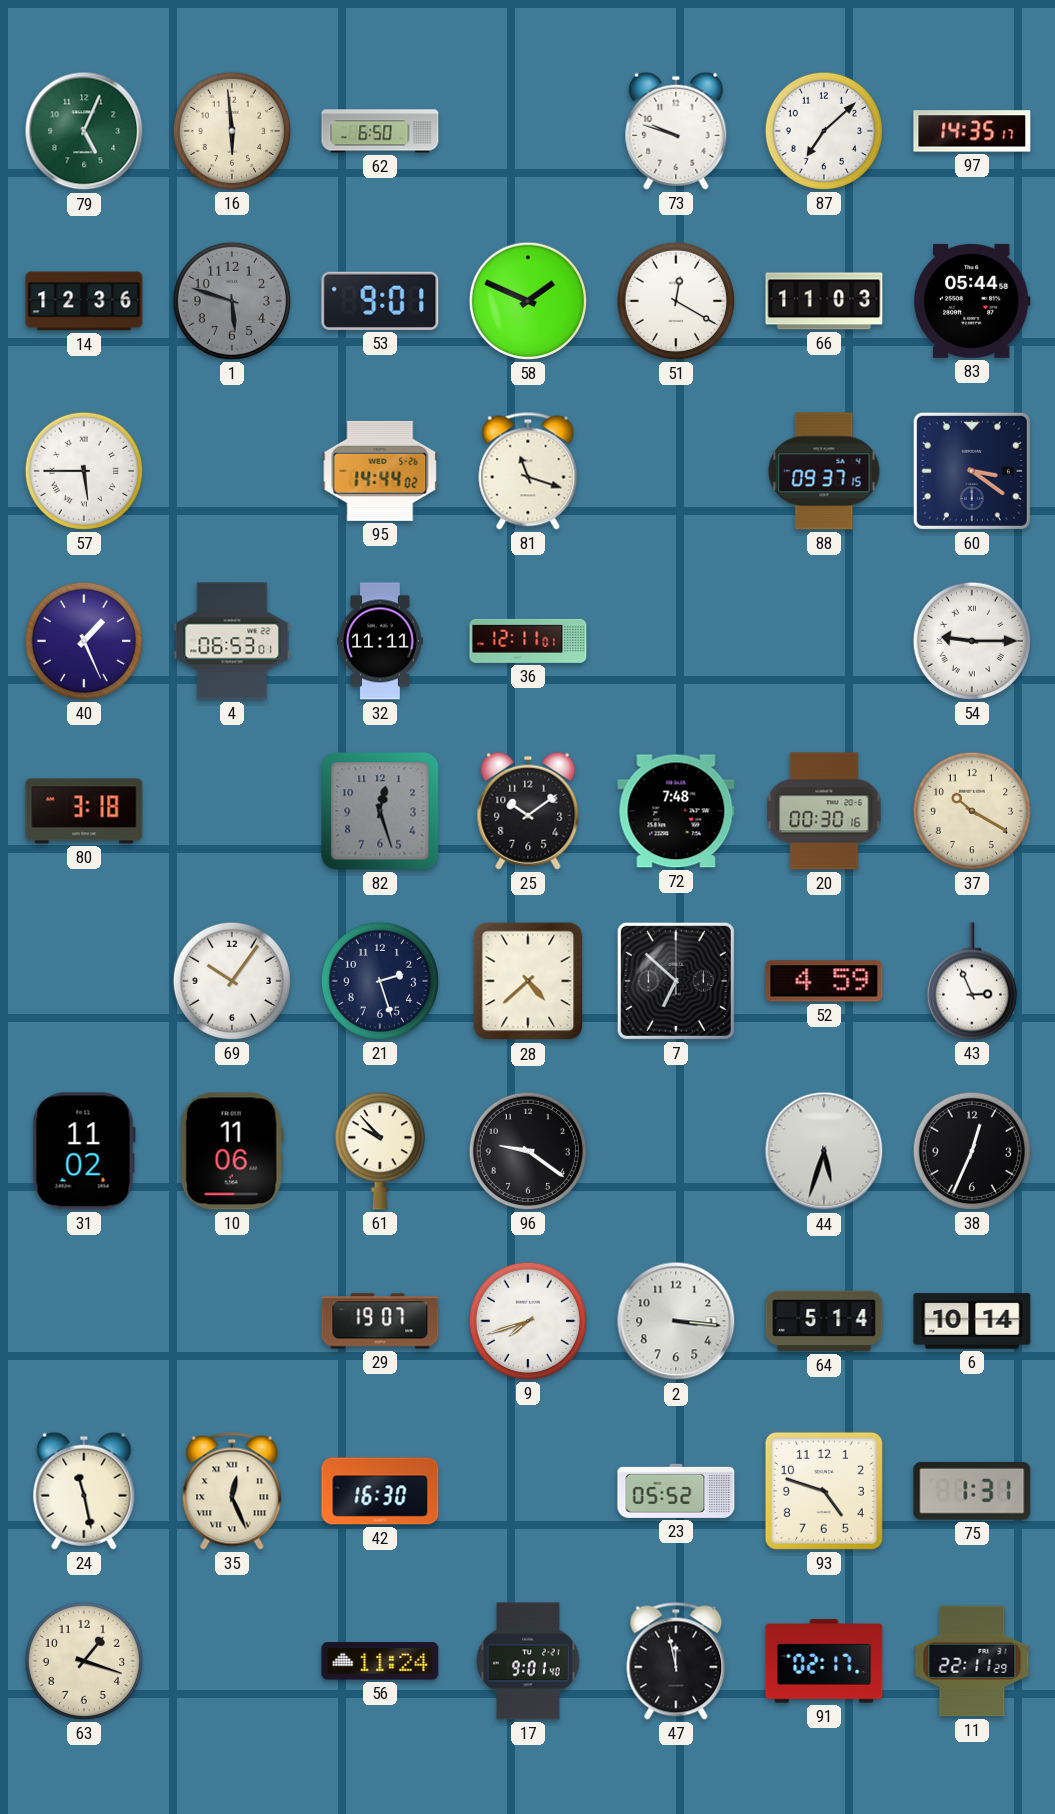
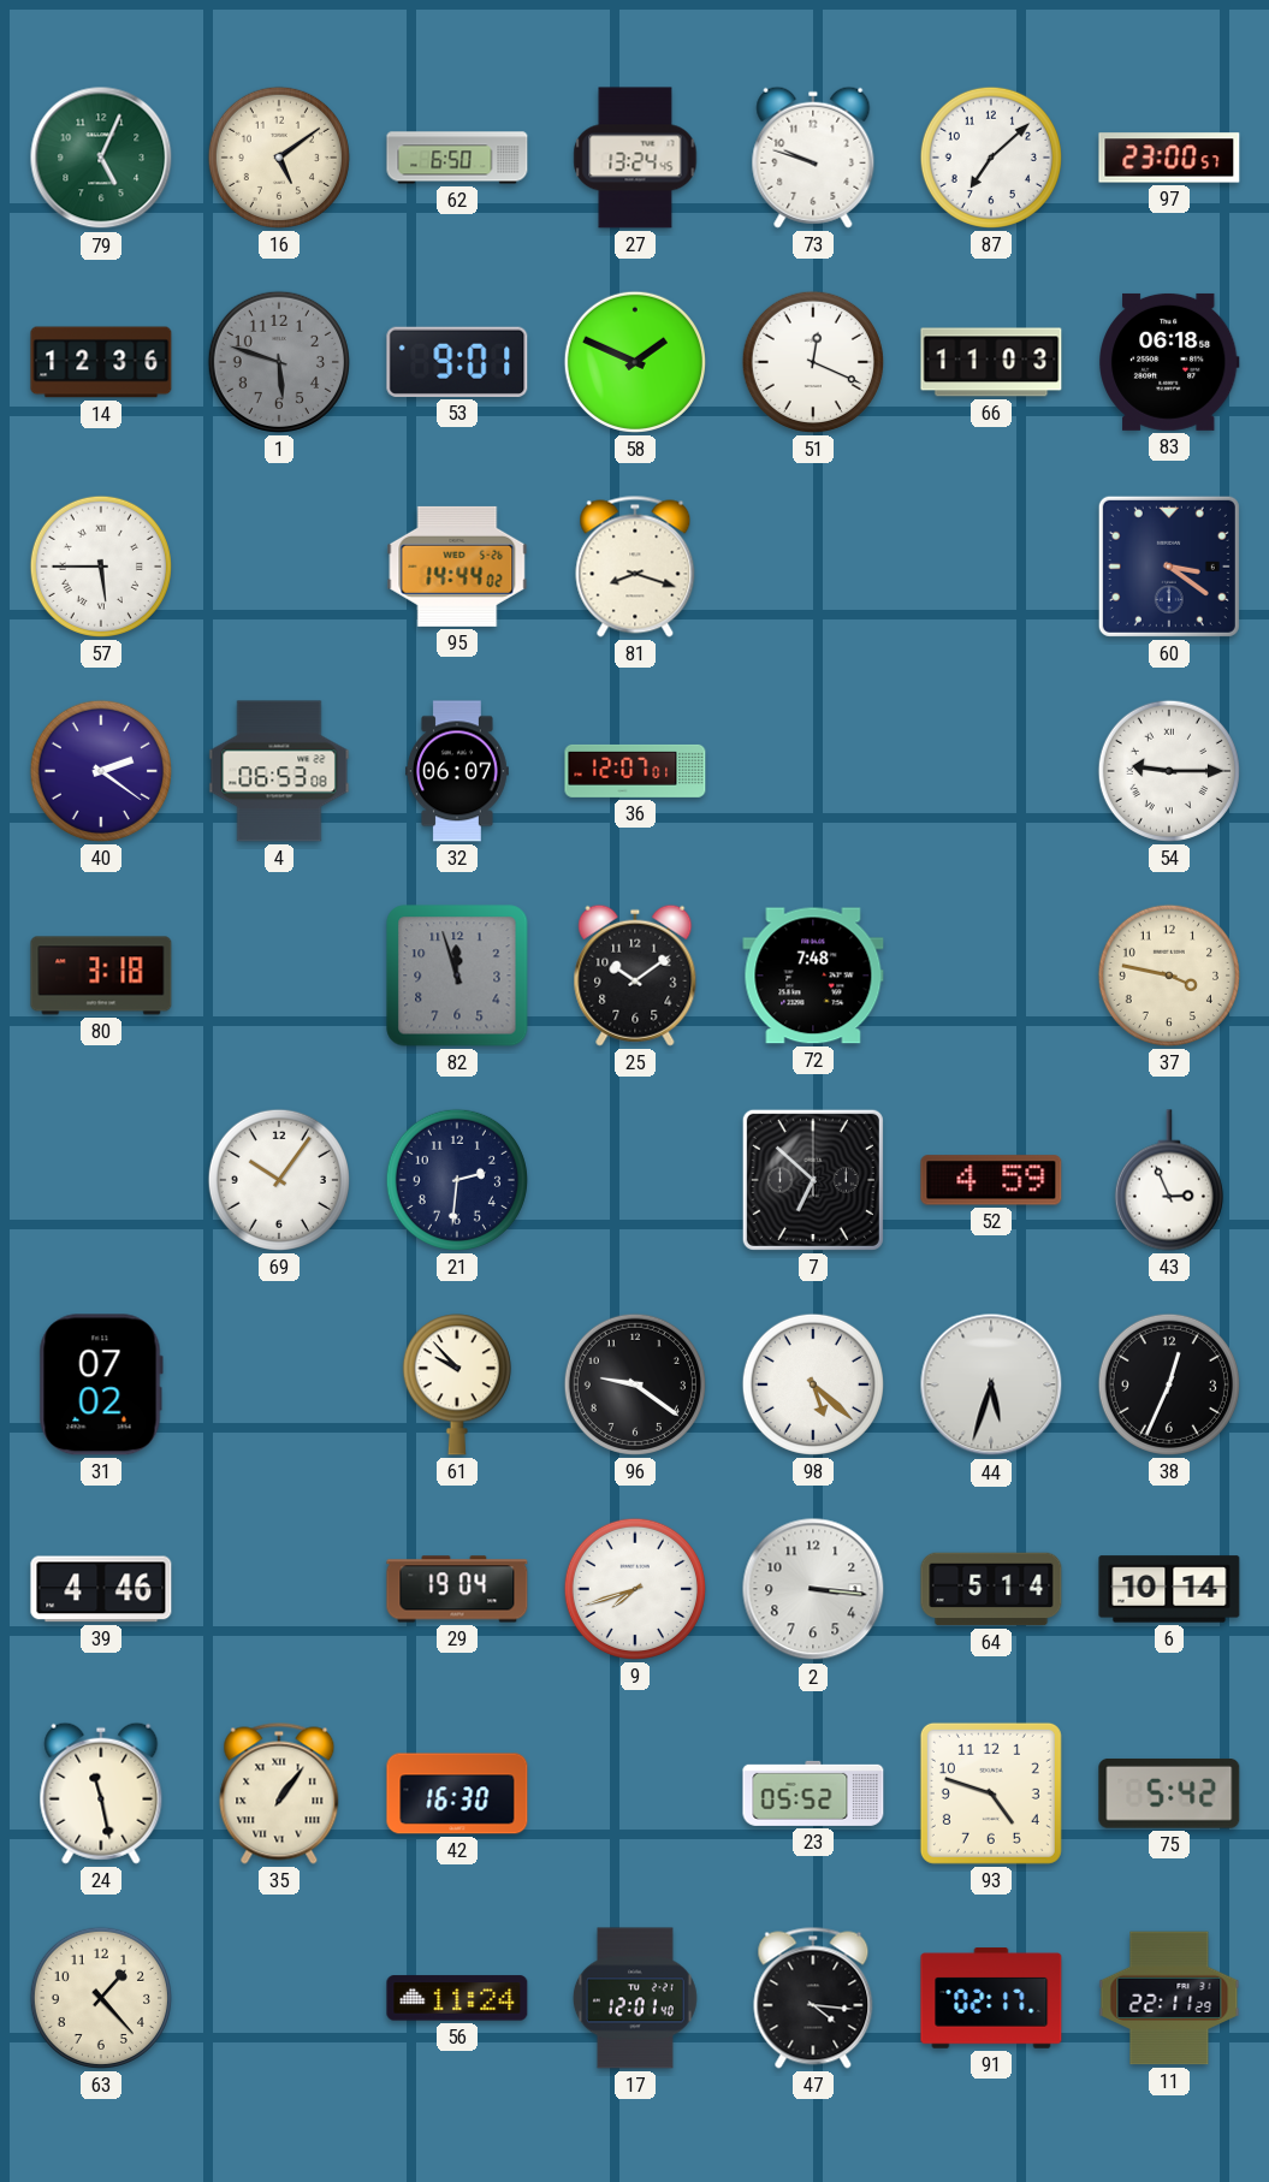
16: 5:59 -> 5:09
27: none -> 13:24
97: 14:35 -> 23:00
51: 12:20 -> 12:19
83: 05:44 -> 06:18
81: 11:18 -> 8:18
88: 09:37 -> none
40: 1:26 -> 2:21
4: 06:53:01 -> 06:53:08
32: 11:11 -> 06:07
36: 12:11 -> 12:07
82: 12:27 -> 11:57
20: 00:30 -> none
37: 10:20 -> 3:47
21: 2:27 -> 2:31
28: 4:38 -> none
31: 11:02 -> 07:02
10: 11:06 -> none
98: none -> 5:22
39: none -> 4:46
29: 19:07 -> 19:04
35: 12:26 -> 1:06
75: 1:31 -> 5:42
63: 1:18 -> 1:23
17: 9:01 -> 12:01
47: 11:58 -> 4:16
